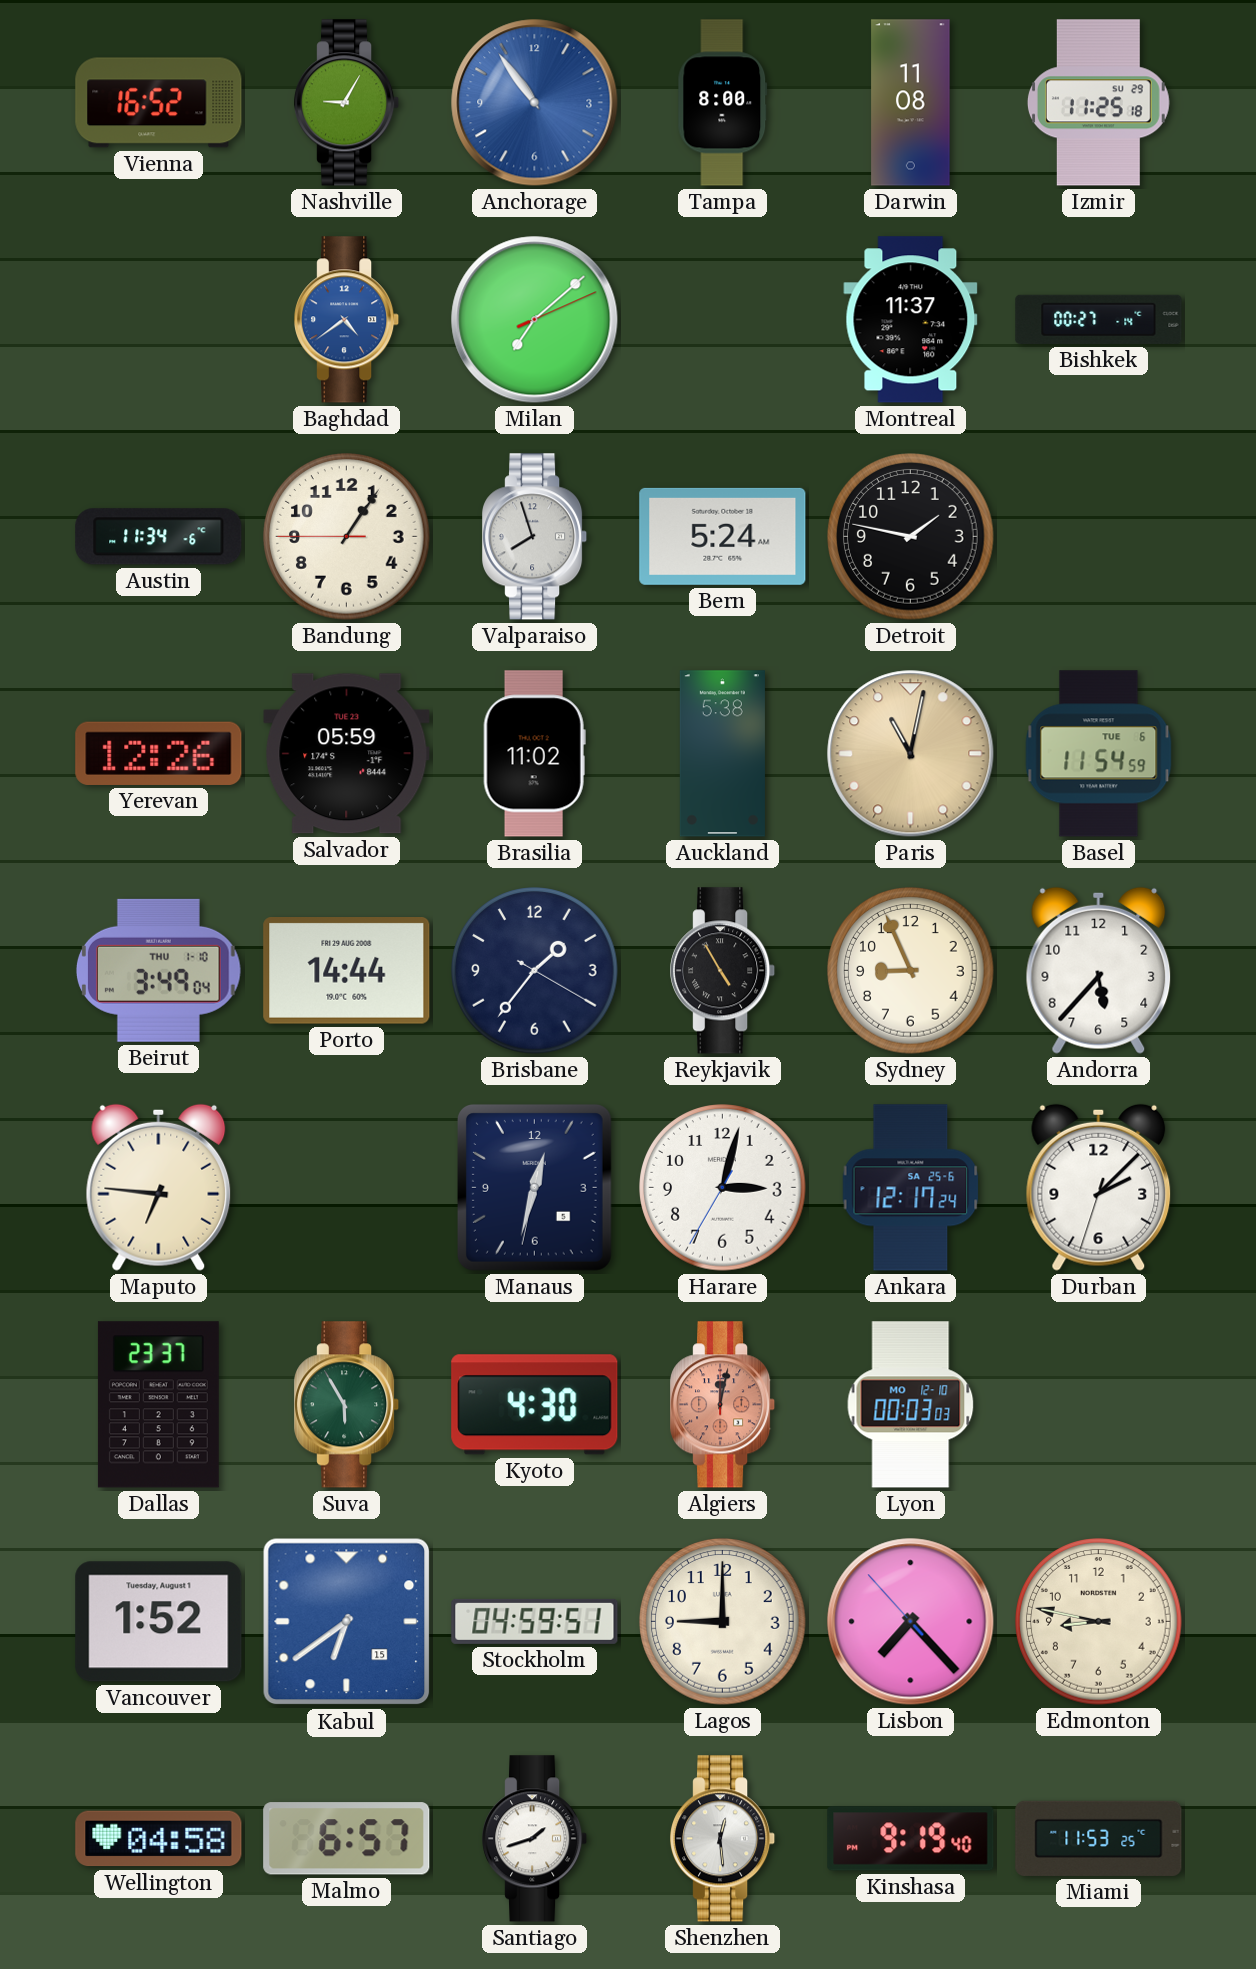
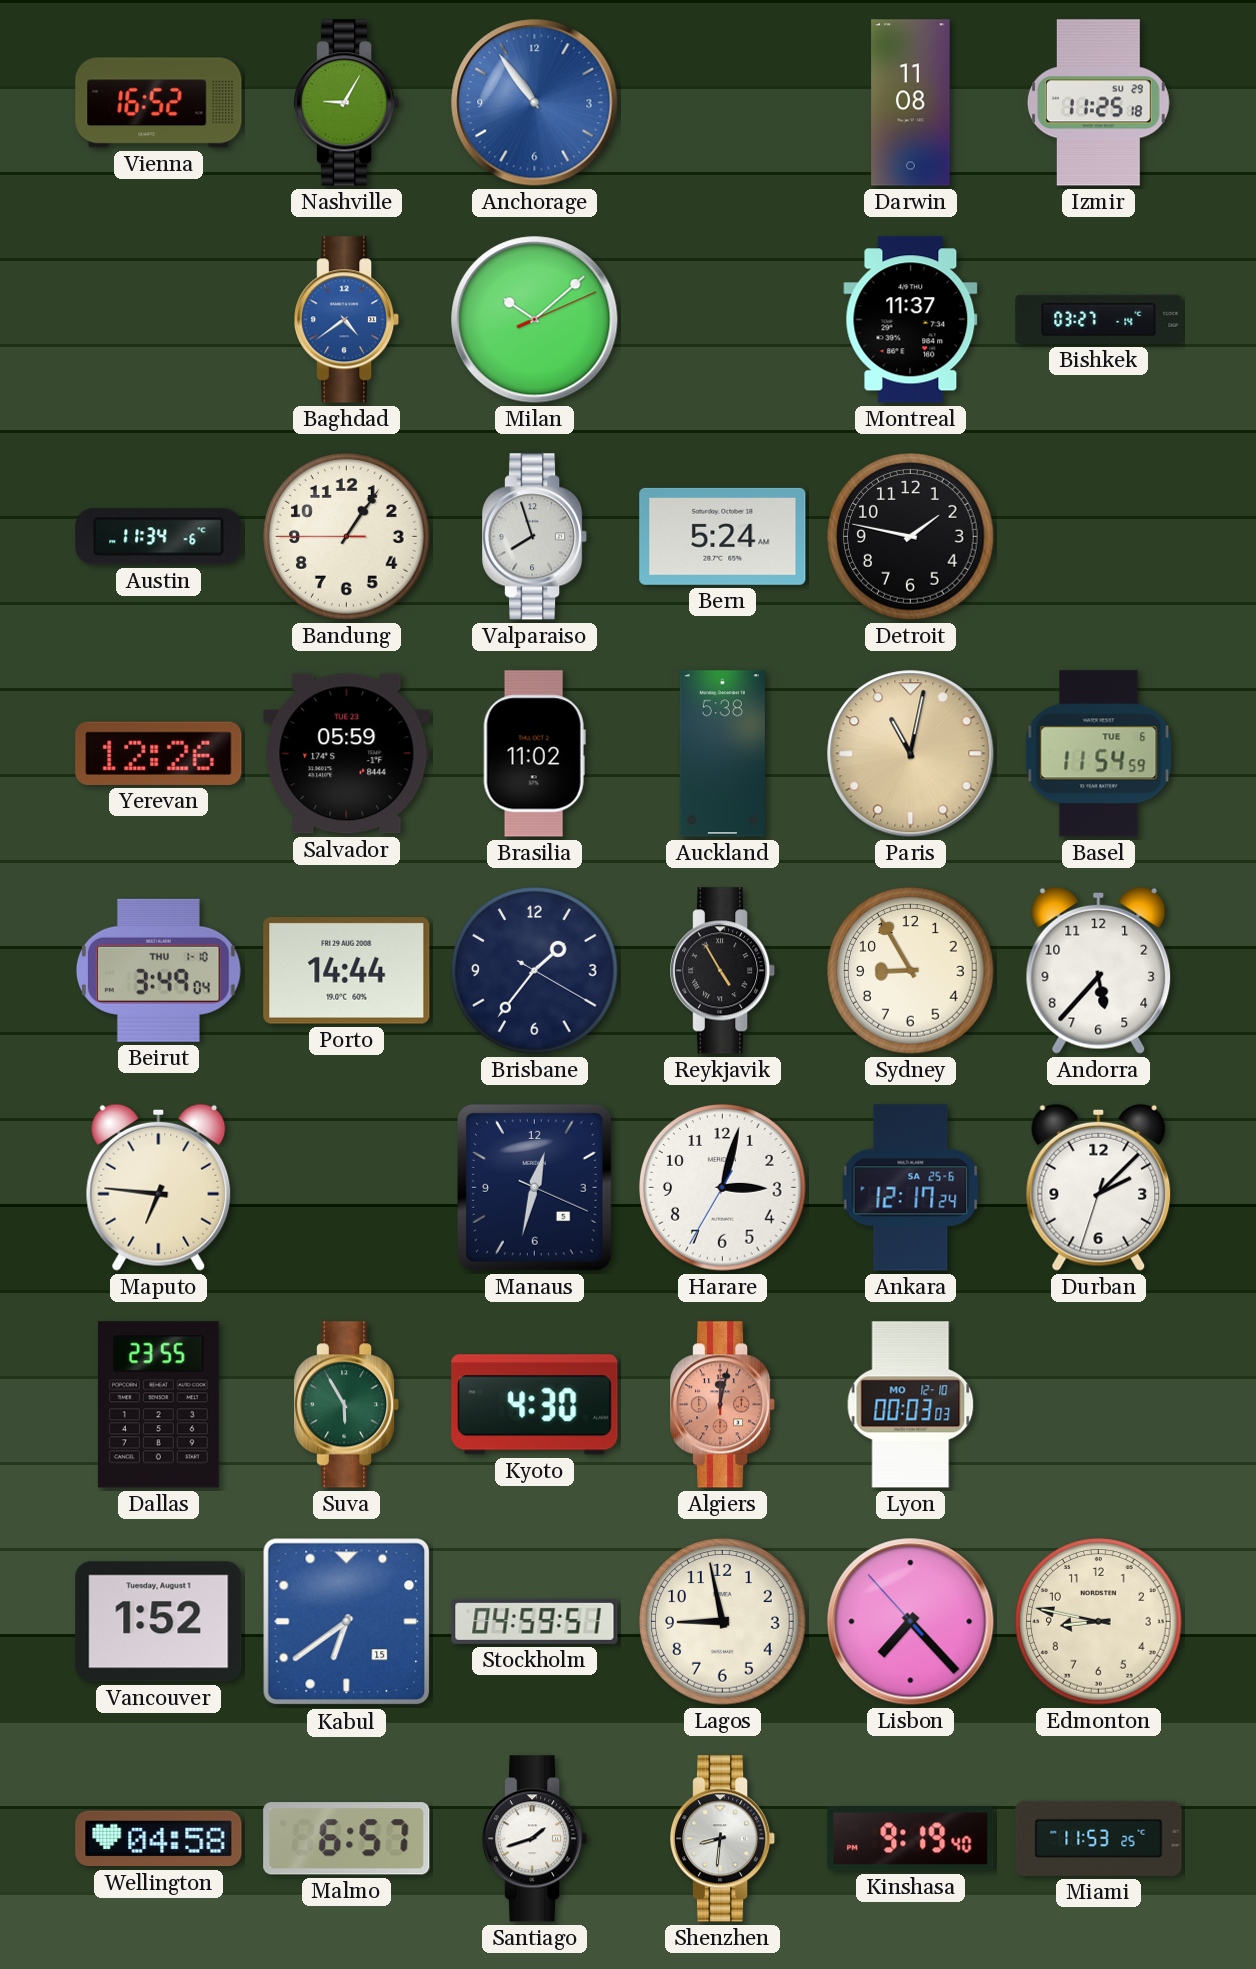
Tampa: 8:00 -> none
Milan: 7:08 -> 10:08
Bishkek: 00:27 -> 03:27
Sydney: 8:56 -> 8:55
Manaus: 12:32:32 -> 12:32:19
Dallas: 23:37 -> 23:55
Lagos: 9:00 -> 8:58
Shenzhen: 12:29 -> 8:31
